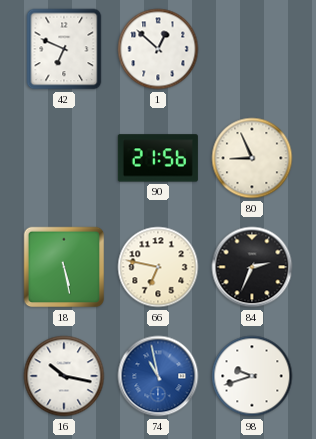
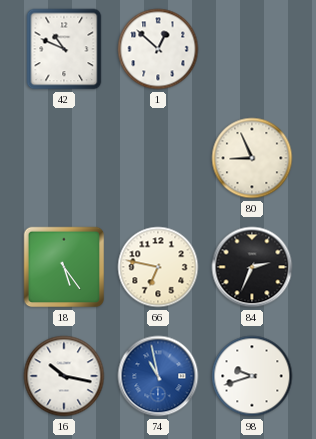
42: 6:49 -> 10:49
90: 21:56 -> none
18: 5:28 -> 5:24
